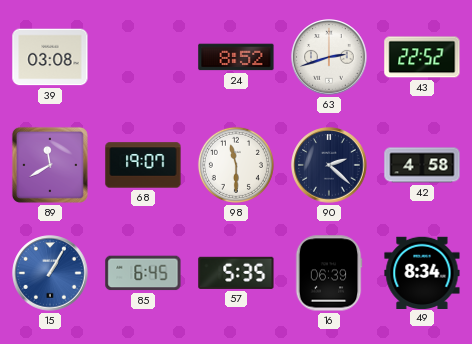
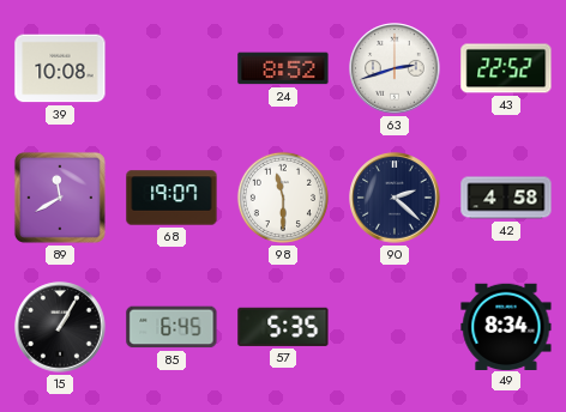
39: 03:08 -> 10:08
15 dial: blue -> black
16: 06:39 -> none
